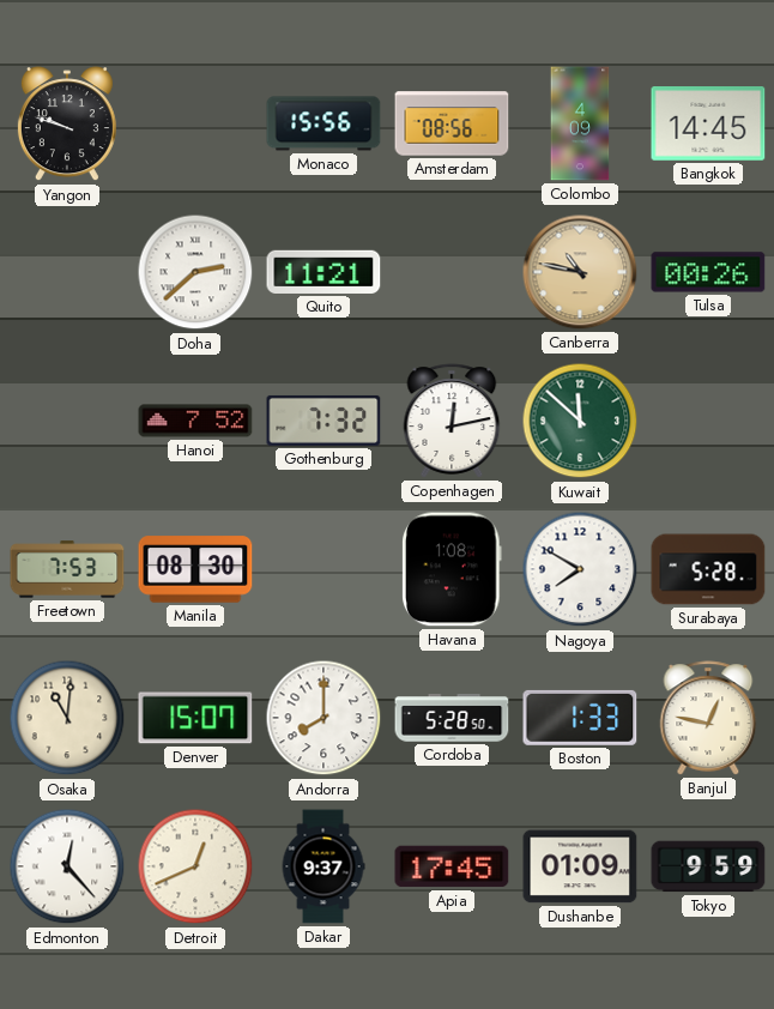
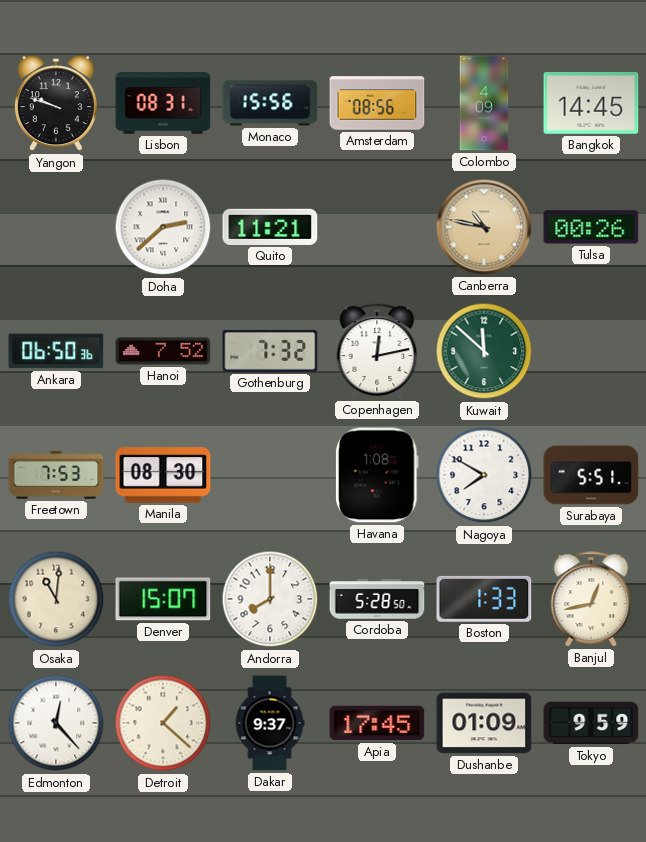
Lisbon: none -> 08:31
Ankara: none -> 06:50
Surabaya: 5:28 -> 5:51
Banjul: 12:47 -> 12:43
Detroit: 12:41 -> 1:22
